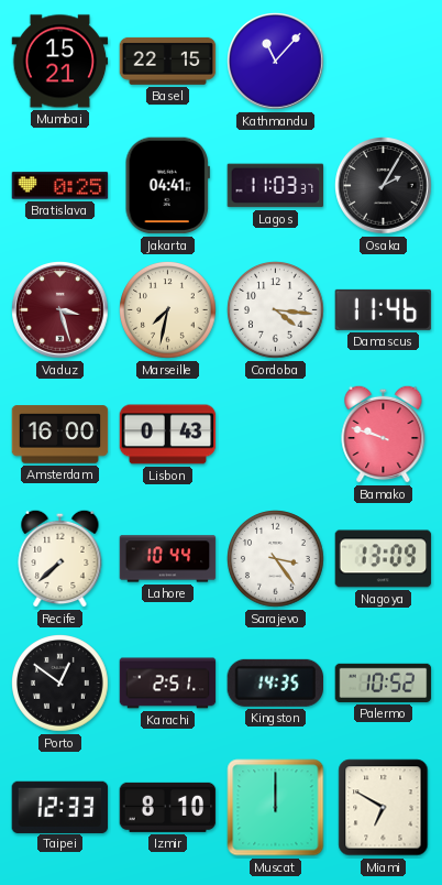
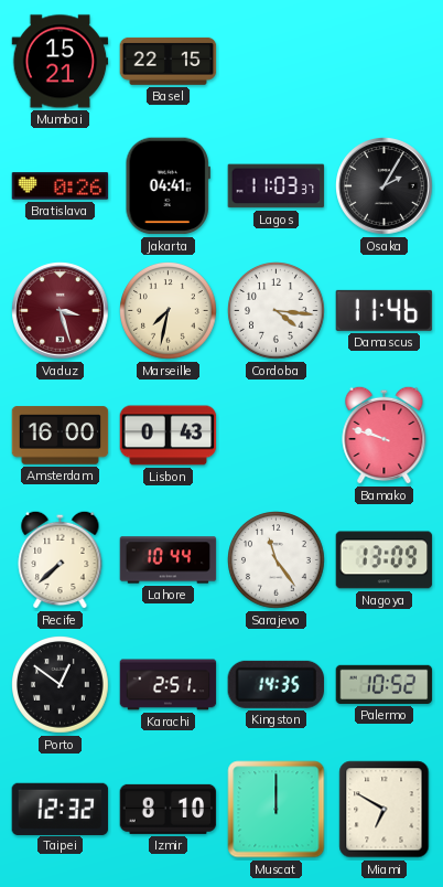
Kathmandu: 11:07 -> none
Bratislava: 0:25 -> 0:26
Sarajevo: 3:24 -> 11:24
Taipei: 12:33 -> 12:32
